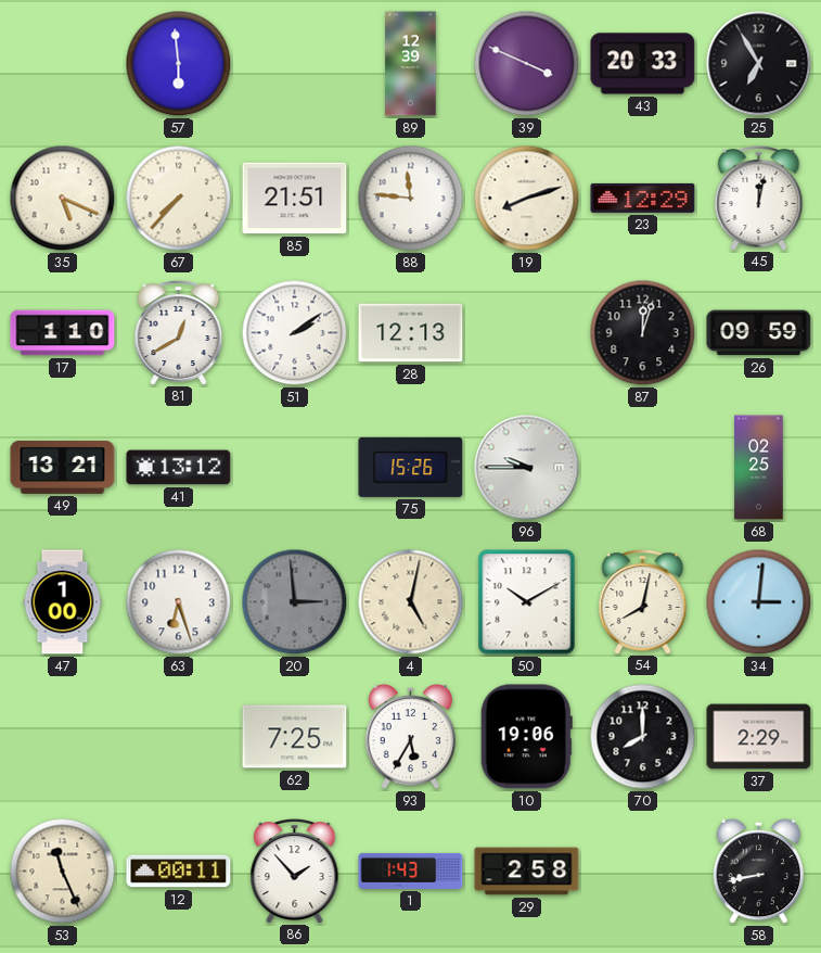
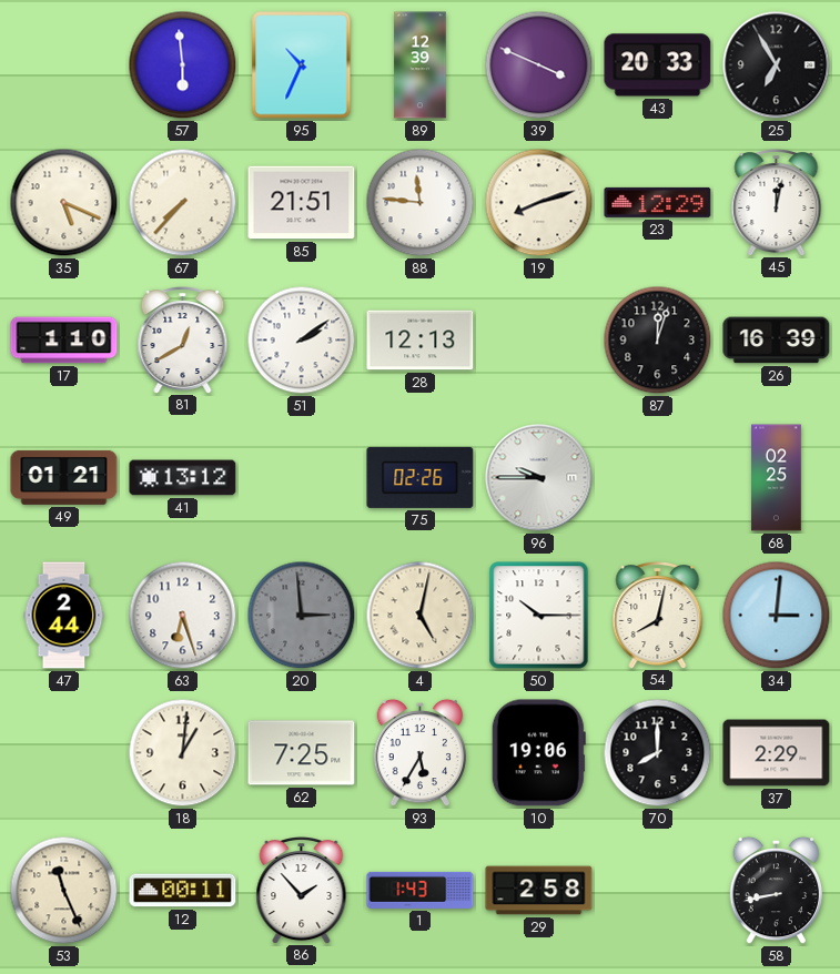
95: none -> 10:34
26: 09:59 -> 16:39
49: 13:21 -> 01:21
75: 15:26 -> 02:26
47: 1:00 -> 2:44
50: 10:10 -> 10:15
18: none -> 1:01
